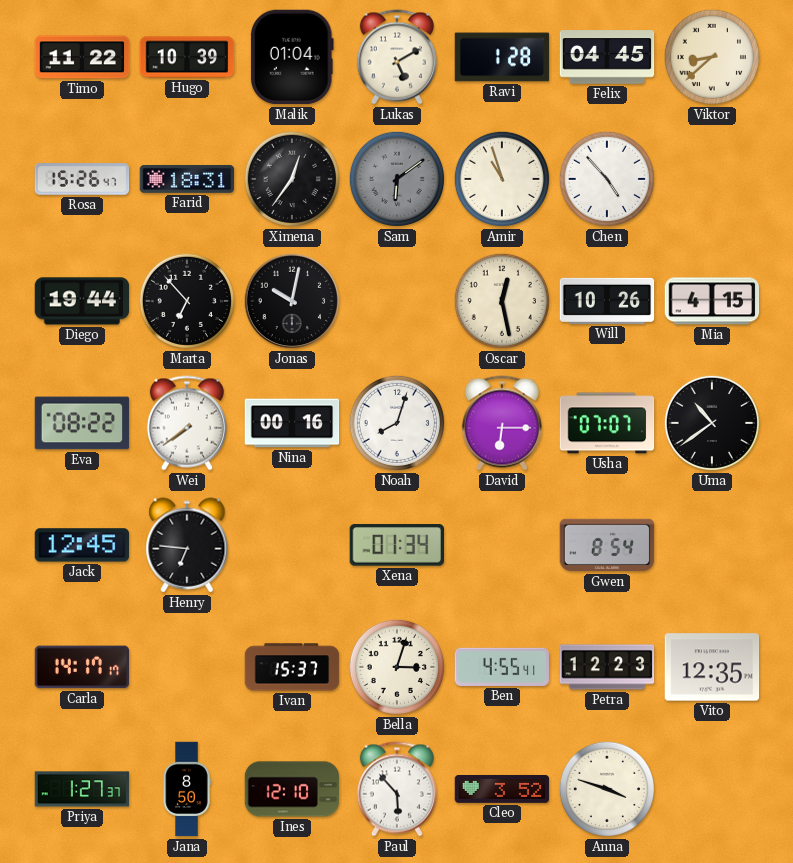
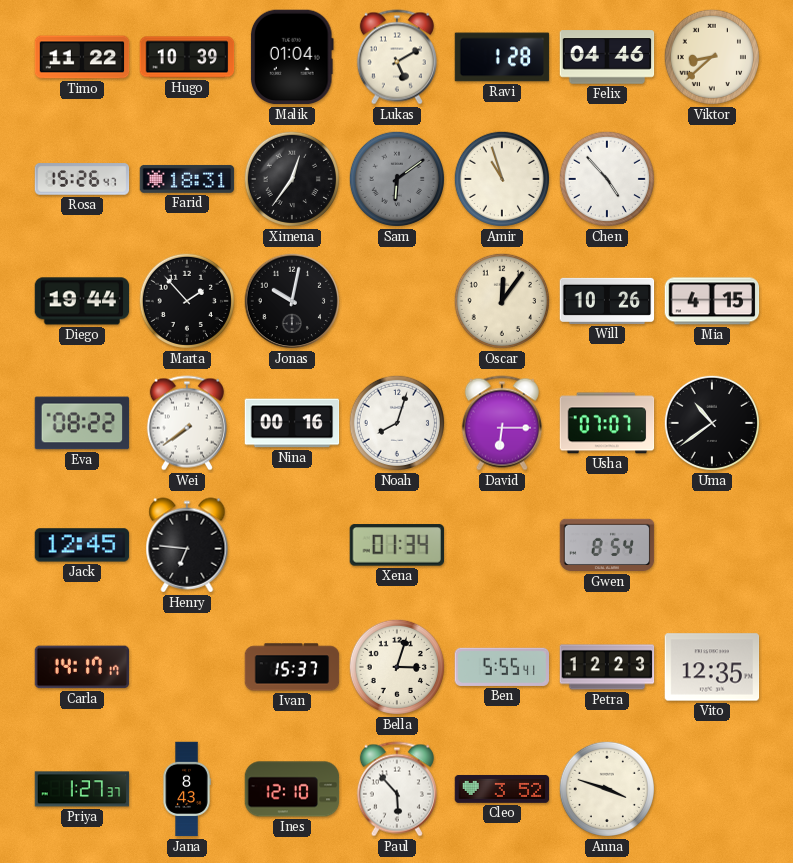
Felix: 04:45 -> 04:46
Marta: 6:53 -> 1:53
Oscar: 12:28 -> 12:06
Ben: 4:55 -> 5:55
Jana: 8:50 -> 8:43
